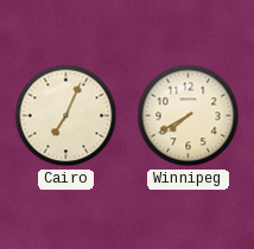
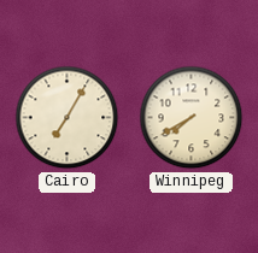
Cairo: 7:04 -> 7:05
